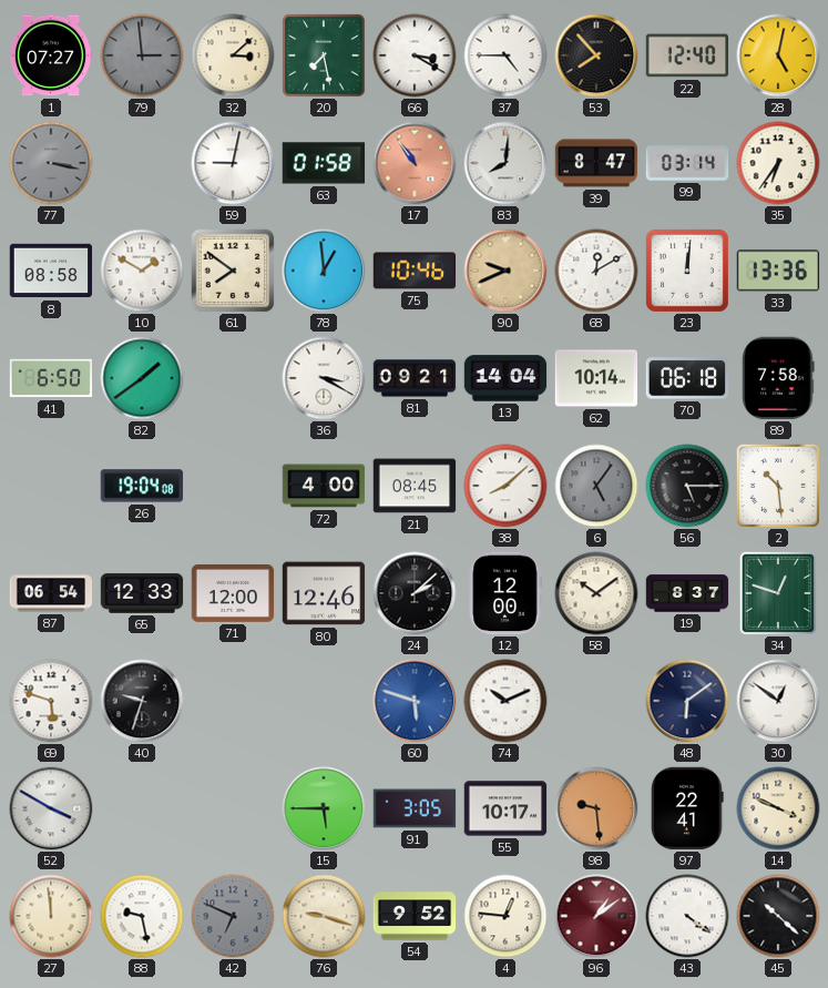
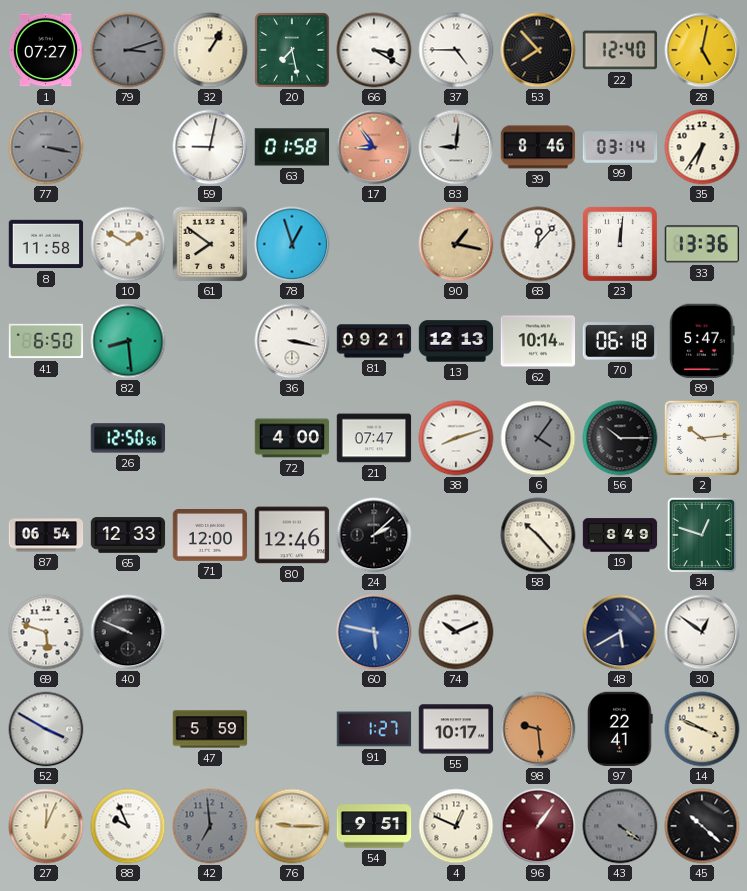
79: 2:59 -> 3:12
32: 3:08 -> 1:05
17: 10:54 -> 8:54
83: 8:01 -> 9:01
39: 8:47 -> 8:46
8: 08:58 -> 11:58
78: 12:59 -> 12:57
75: 10:46 -> none
90: 9:41 -> 1:17
68: 12:10 -> 12:07
82: 1:39 -> 8:29
36: 3:20 -> 3:17
13: 14:04 -> 12:13
89: 7:58 -> 5:47
26: 19:04 -> 12:50
21: 08:45 -> 07:47
38: 8:08 -> 8:12
6: 5:06 -> 4:06
56: 5:15 -> 10:15
2: 10:29 -> 10:14
12: 12:00 -> none
58: 10:09 -> 10:23
19: 8:37 -> 8:49
40: 9:33 -> 9:49
60: 5:48 -> 5:47
48: 6:09 -> 5:40
47: none -> 5:59
15: 5:45 -> none
91: 3:05 -> 1:27
27: 11:59 -> 12:04
88: 9:28 -> 9:56
42: 6:49 -> 6:59
76: 9:18 -> 9:15
54: 9:52 -> 9:51
4: 12:46 -> 12:49
96: 1:09 -> 1:06
43 dial: white -> grey
